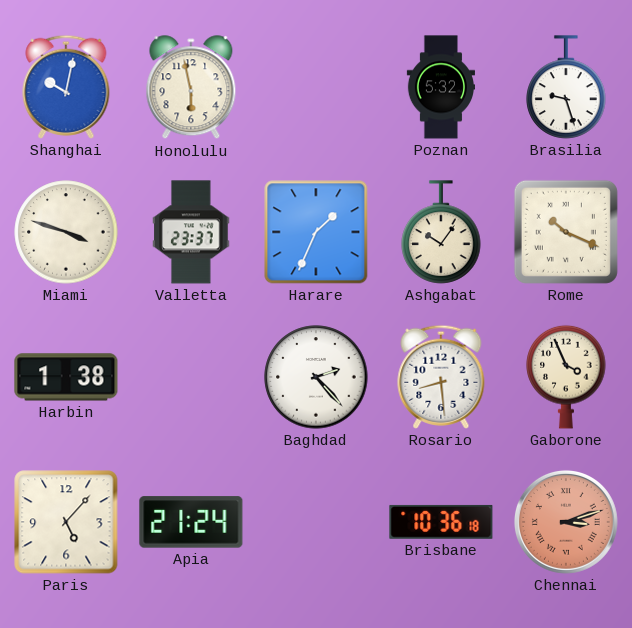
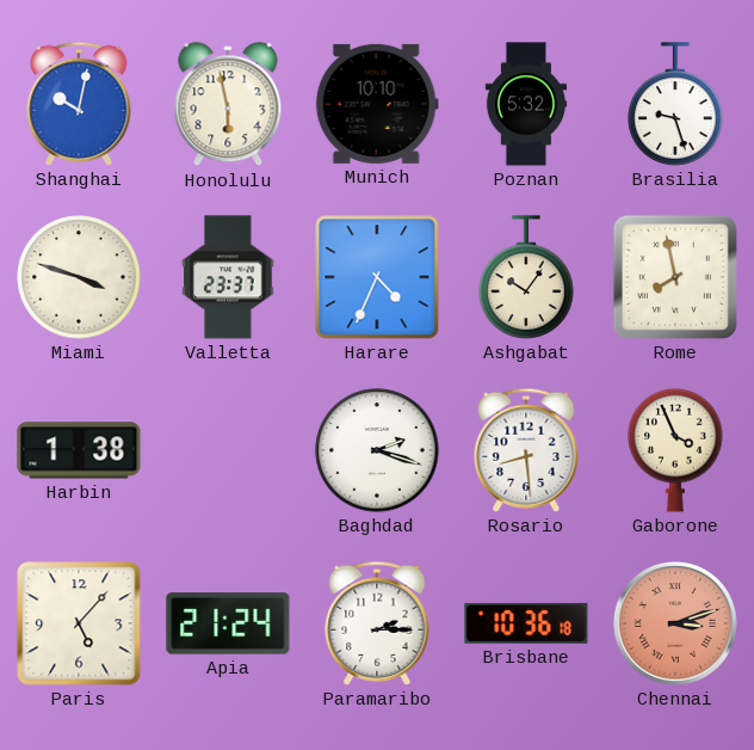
Munich: none -> 10:10
Harare: 1:34 -> 4:34
Rome: 10:19 -> 7:58
Baghdad: 2:23 -> 2:18
Paramaribo: none -> 2:15
